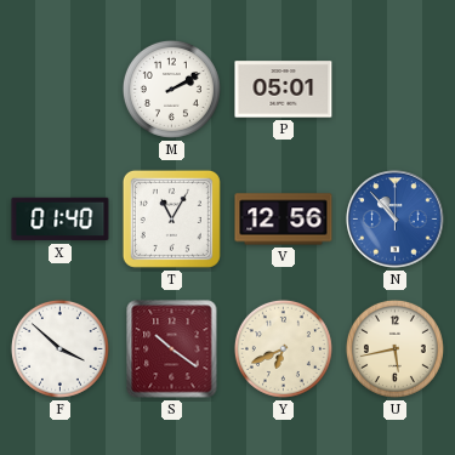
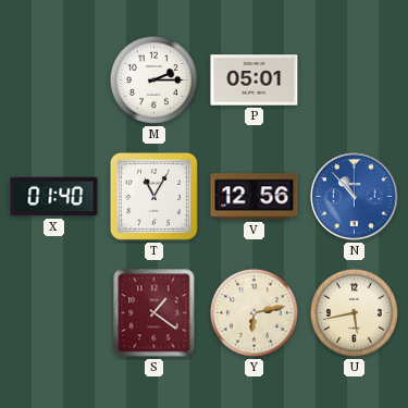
M: 2:10 -> 2:15
F: 3:52 -> none
S: 10:21 -> 1:21
Y: 6:41 -> 6:13
